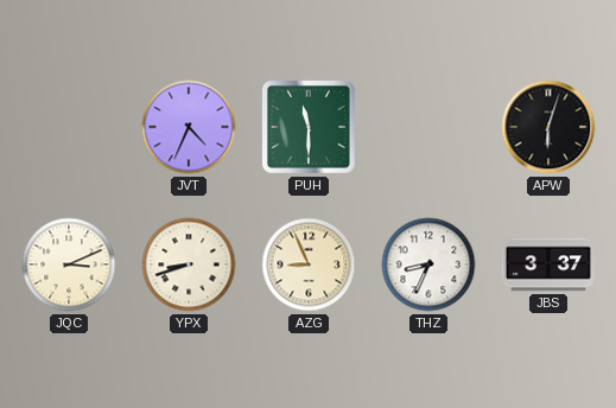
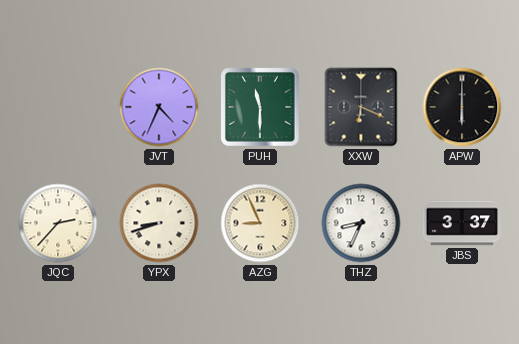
XXW: none -> 6:19
APW: 6:03 -> 6:00
JQC: 3:11 -> 2:37
